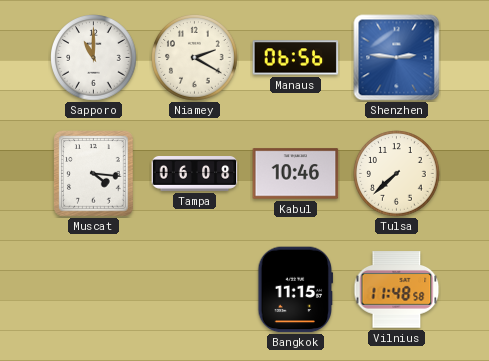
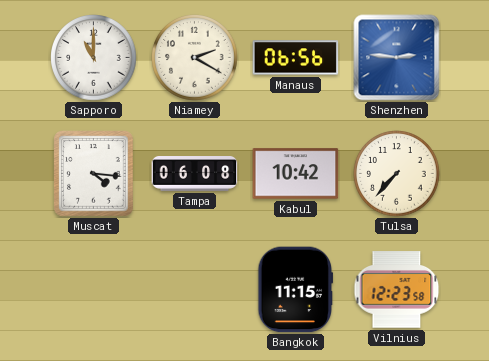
Kabul: 10:46 -> 10:42
Tulsa: 7:38 -> 7:37
Vilnius: 11:48 -> 12:23
